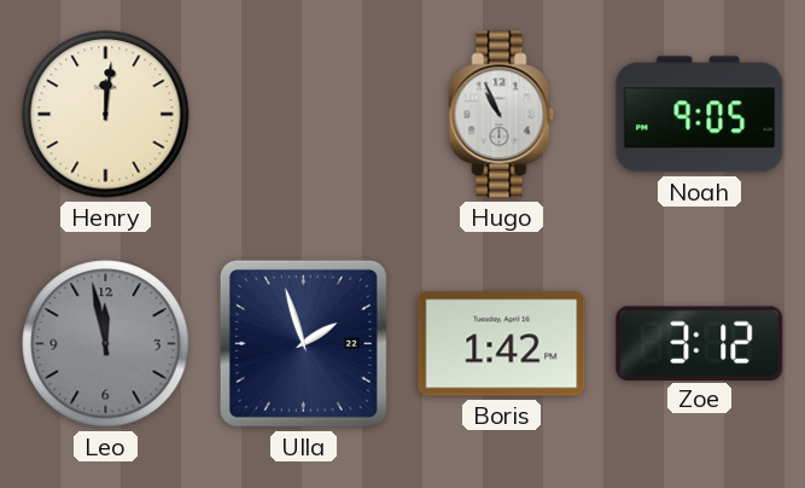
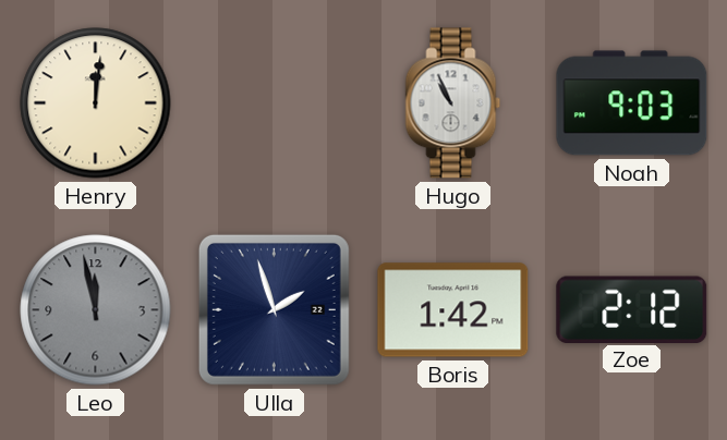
Noah: 9:05 -> 9:03
Zoe: 3:12 -> 2:12
